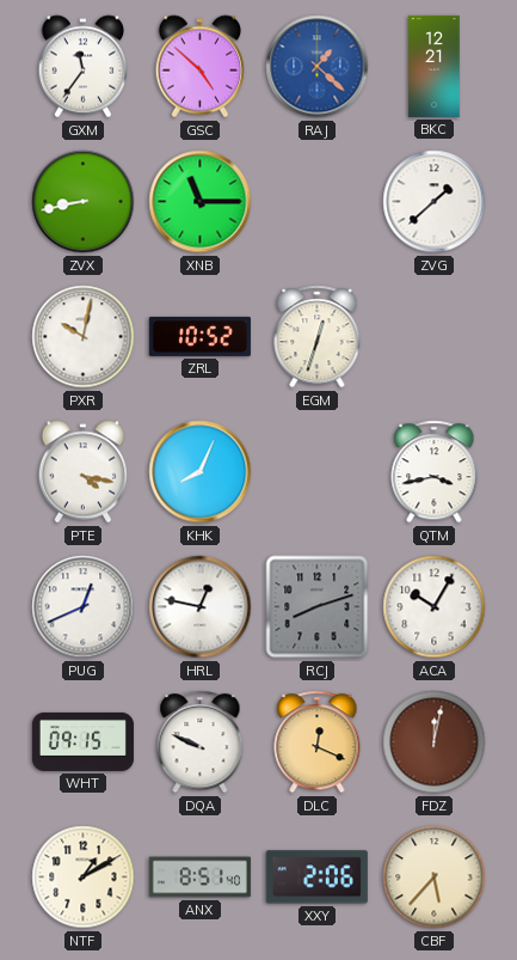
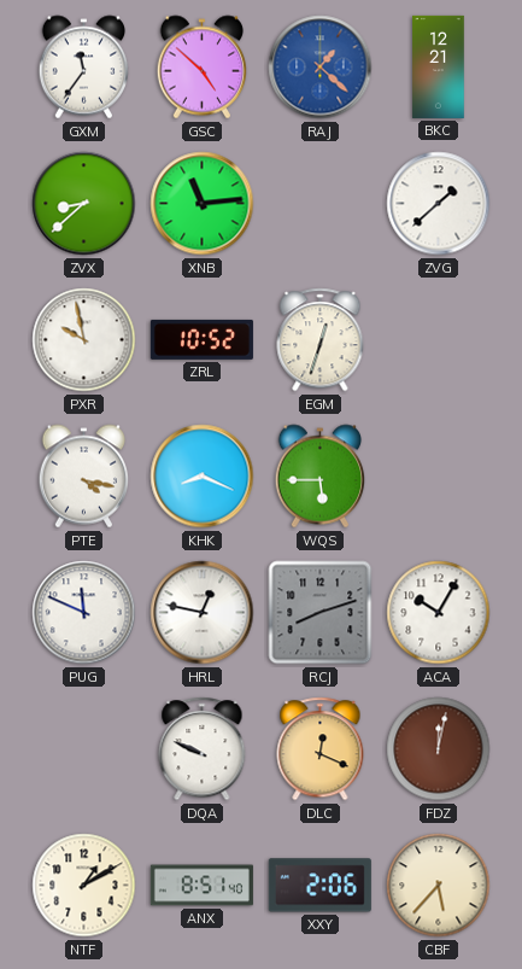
ZVX: 8:43 -> 8:38
XNB: 11:15 -> 11:14
PXR: 10:02 -> 9:58
KHK: 8:04 -> 8:19
WQS: none -> 5:45
QTM: 3:43 -> none
PUG: 12:41 -> 11:49
WHT: 09:15 -> none
